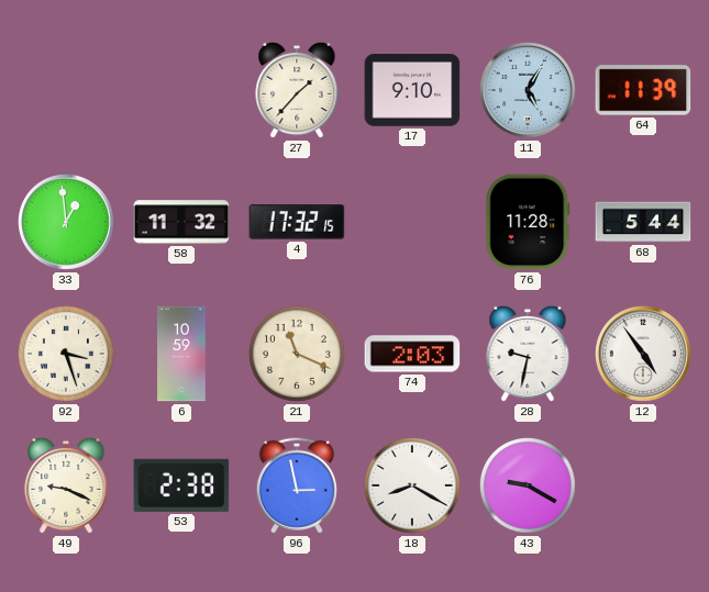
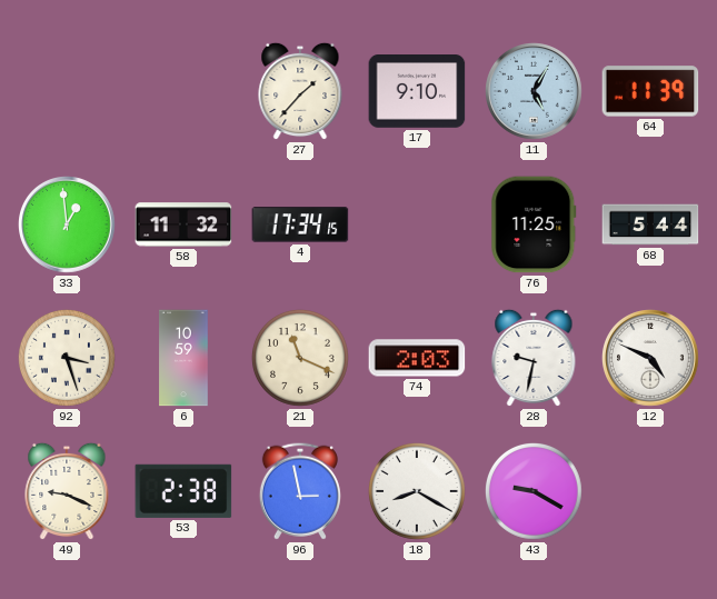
4: 17:32 -> 17:34
76: 11:28 -> 11:25
12: 4:54 -> 4:49
